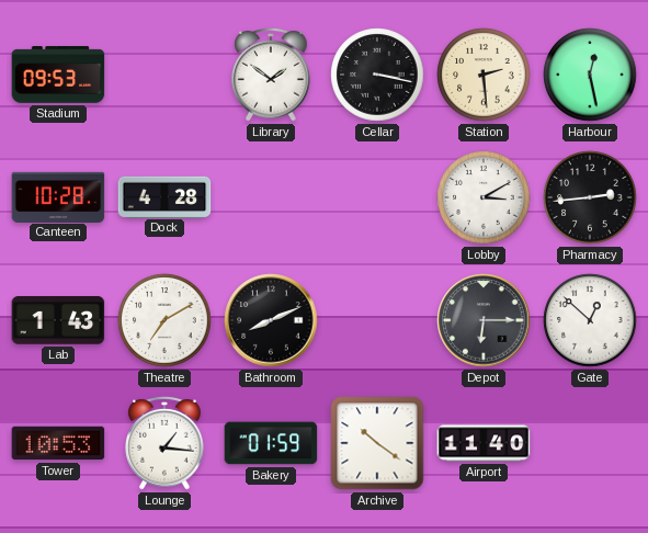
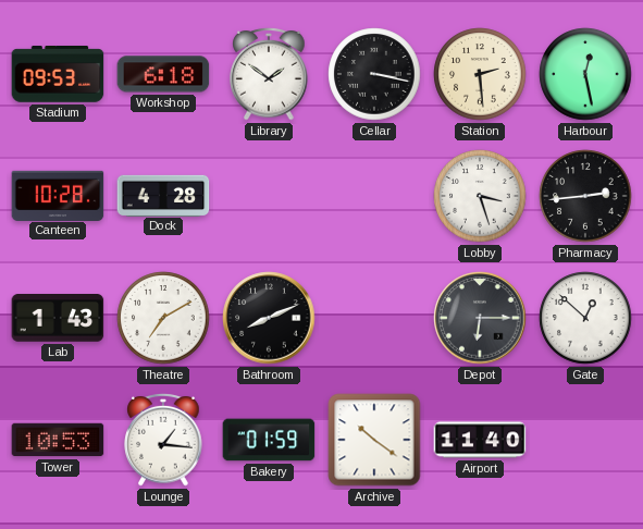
Workshop: none -> 6:18
Lobby: 3:10 -> 3:27
